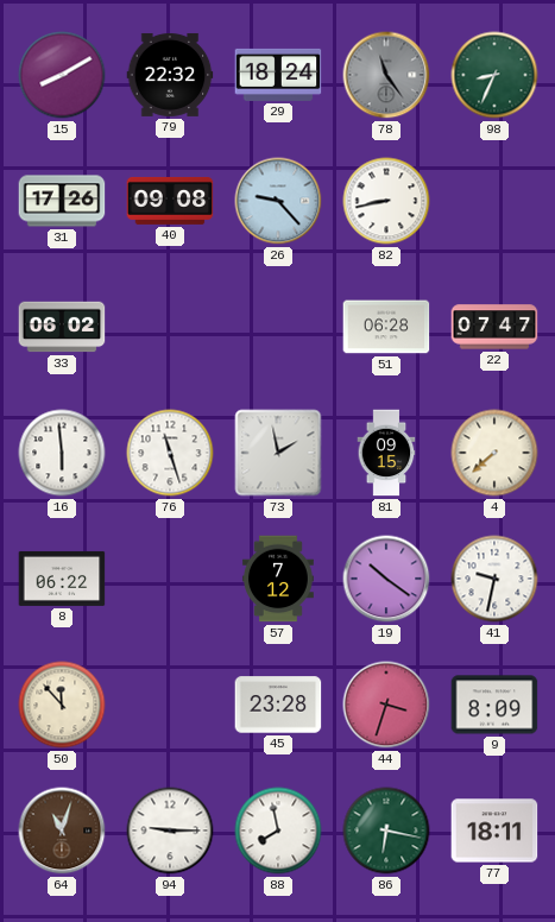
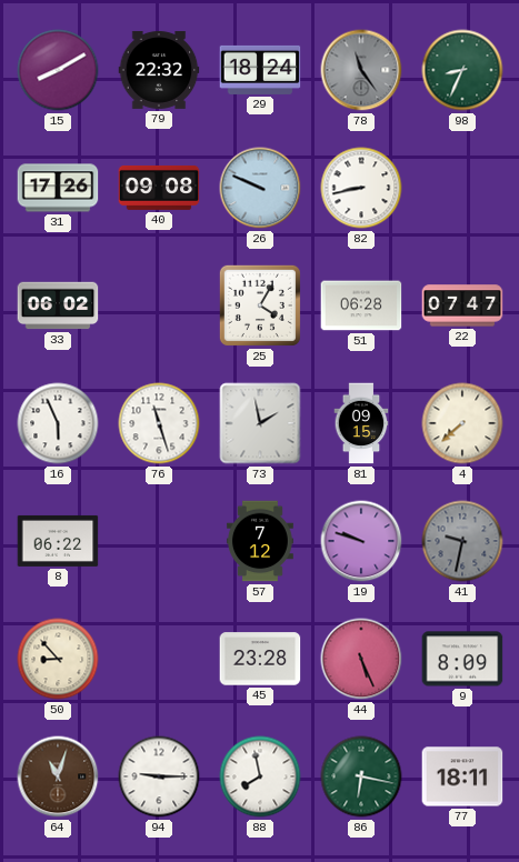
26: 9:23 -> 9:49
25: none -> 4:05
16: 5:59 -> 5:56
19: 10:21 -> 9:48
41 dial: white -> grey
50: 11:53 -> 8:53
44: 3:33 -> 5:26
